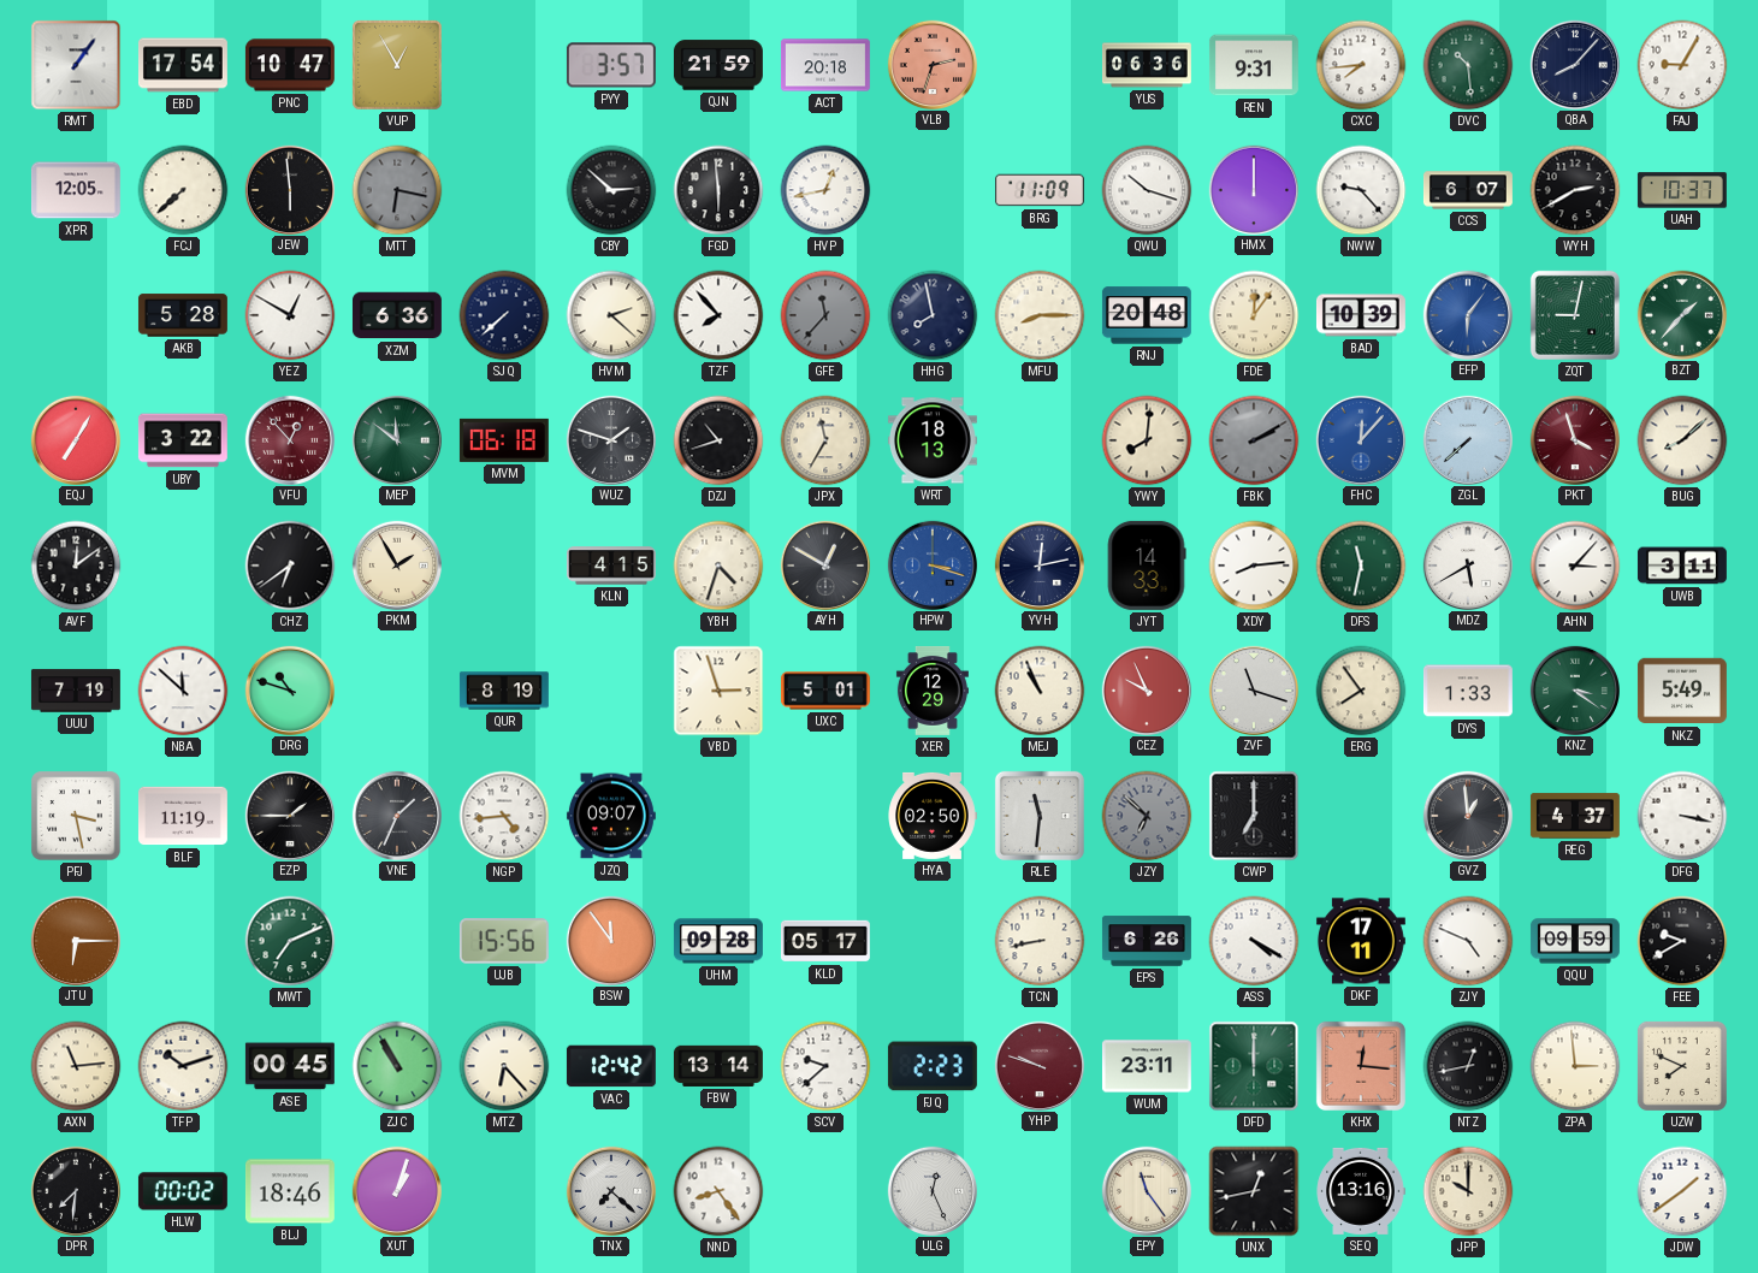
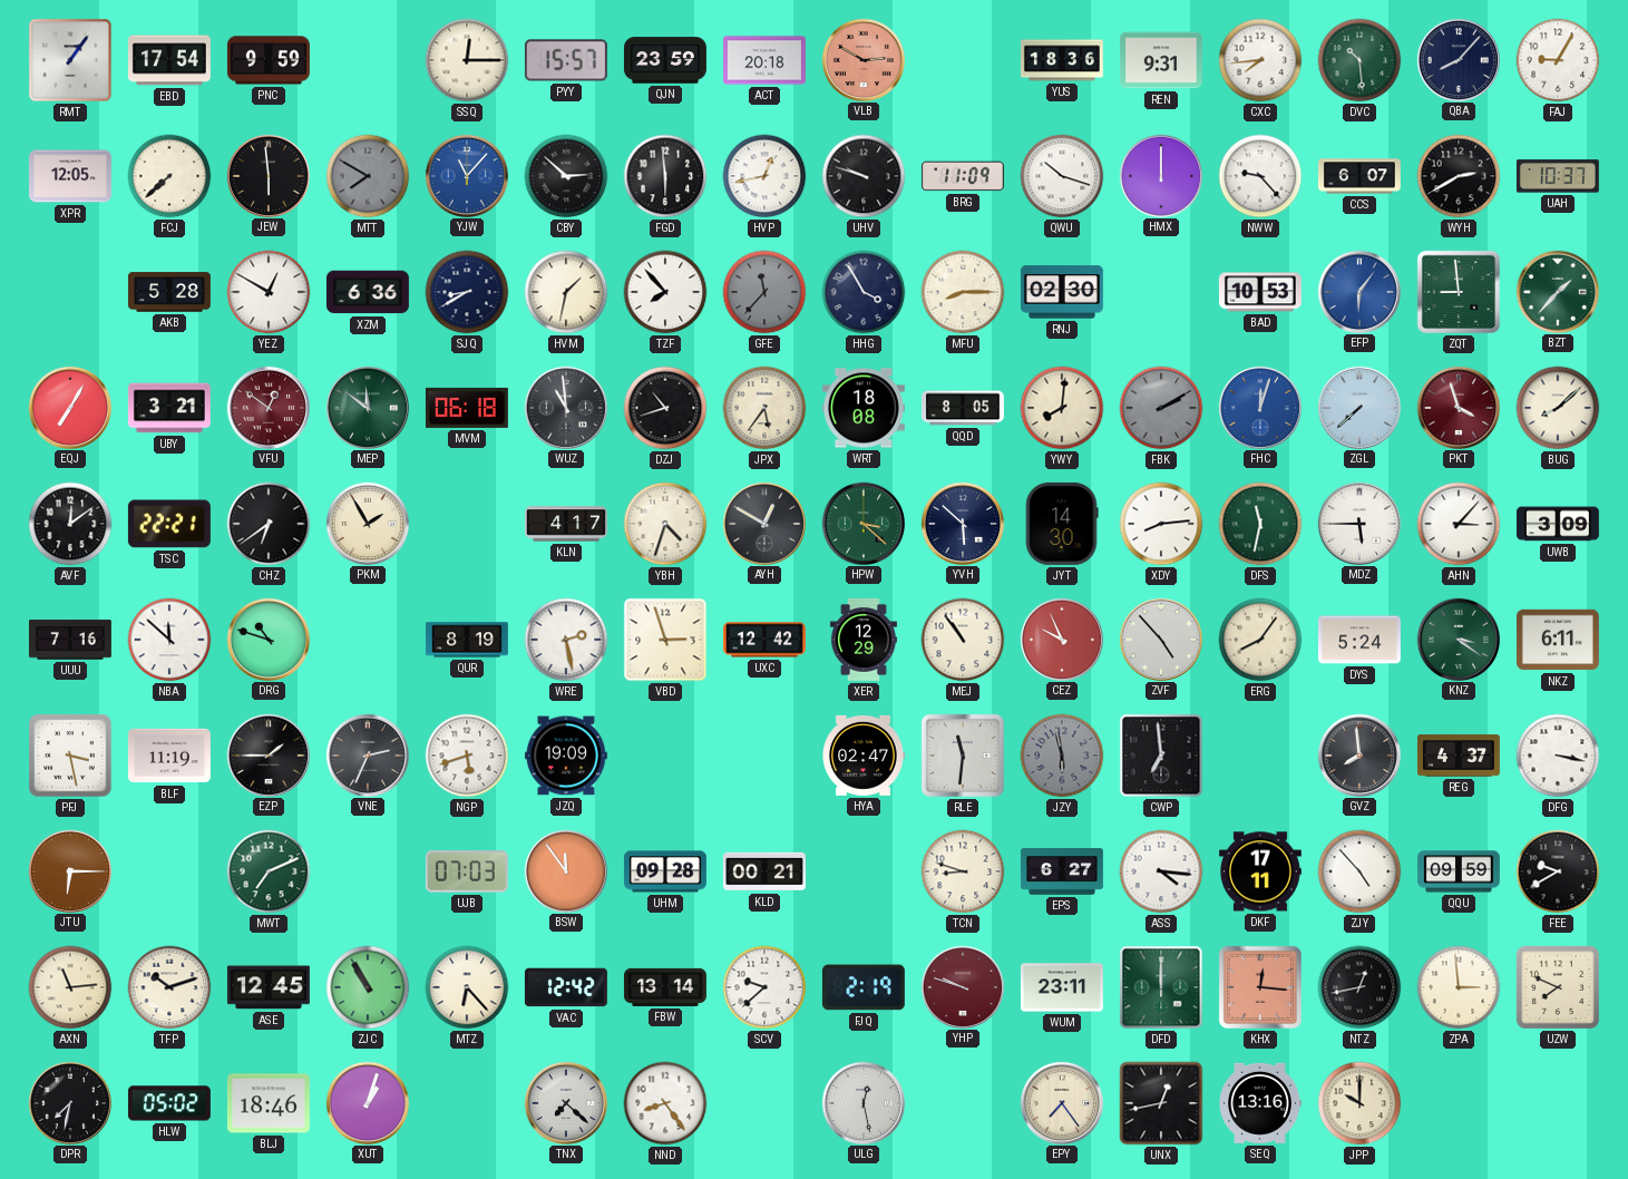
PNC: 10:47 -> 9:59
VUP: 12:55 -> none
SSQ: none -> 12:15
PYY: 3:57 -> 15:57
QJN: 21:59 -> 23:59
VLB: 2:33 -> 2:50
YUS: 06:36 -> 18:36
MTT: 6:17 -> 7:50
YJW: none -> 11:07
UHV: none -> 9:48
SJQ: 7:38 -> 8:40
HVM: 2:22 -> 1:32
HHG: 7:58 -> 3:55
RNJ: 20:48 -> 02:30
FDE: 12:06 -> none
BAD: 10:39 -> 10:53
ZQT: 9:02 -> 8:59
UBY: 3:22 -> 3:21
VFU: 12:53 -> 12:51
WUZ: 1:48 -> 10:59
JPX: 11:35 -> 5:36
WRT: 18:13 -> 18:08
QQD: none -> 8:05
FHC: 12:07 -> 12:03
TSC: none -> 22:21
KLN: 4:15 -> 4:17
HPW: 3:18 -> 3:22
HPW dial: blue -> green
YVH: 12:13 -> 5:52
JYT: 14:33 -> 14:30
MDZ: 5:40 -> 5:45
UWB: 3:11 -> 3:09
UUU: 7:19 -> 7:16
WRE: none -> 2:28
UXC: 5:01 -> 12:42
MEJ: 10:56 -> 10:54
ZVF: 11:18 -> 4:53
ERG: 7:54 -> 8:06
DYS: 1:33 -> 5:24
NKZ: 5:49 -> 6:11
VNE: 1:34 -> 2:34
NGP: 4:44 -> 5:42
JZQ: 09:07 -> 19:09
HYA: 02:50 -> 02:47
JZY: 6:52 -> 5:58
CWP: 7:00 -> 6:59
GVZ: 12:59 -> 7:59
UJB: 15:56 -> 07:03
KLD: 05:17 -> 00:21
TCN: 8:43 -> 8:48
EPS: 6:26 -> 6:27
ASS: 4:20 -> 4:16
ZJY: 4:49 -> 4:53
ASE: 00:45 -> 12:45
FJQ: 2:23 -> 2:19
DPR: 7:31 -> 7:32
HLW: 00:02 -> 05:02
ULG: 12:26 -> 12:28
EPY: 11:24 -> 7:24
JDW: 1:39 -> none
